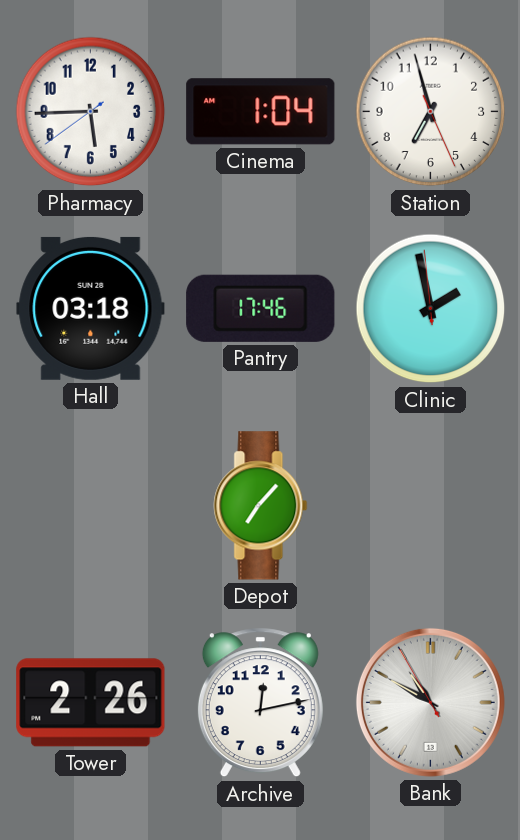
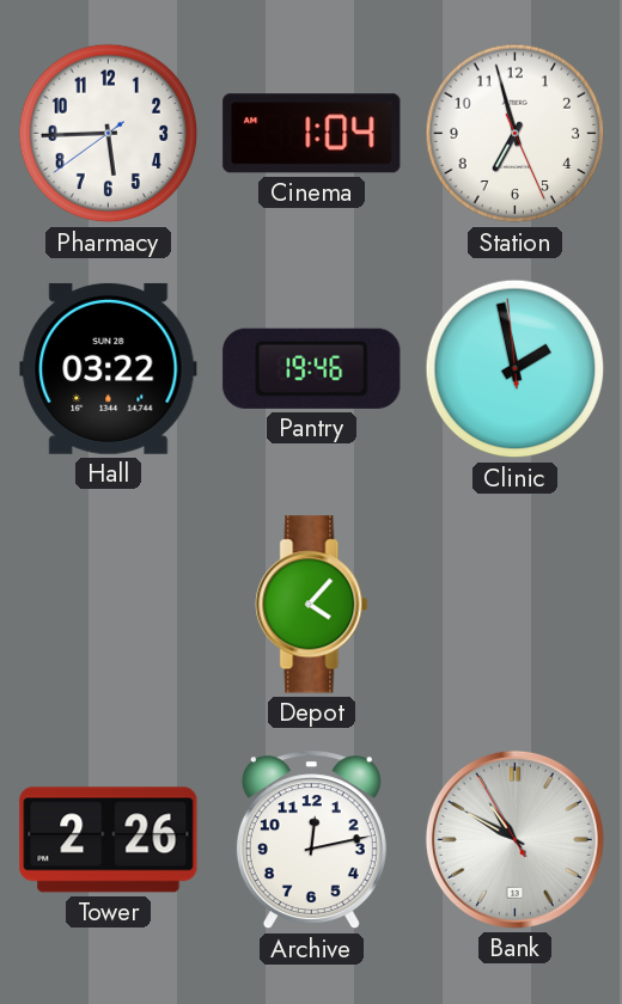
Hall: 03:18 -> 03:22
Pantry: 17:46 -> 19:46
Depot: 7:07 -> 4:07
